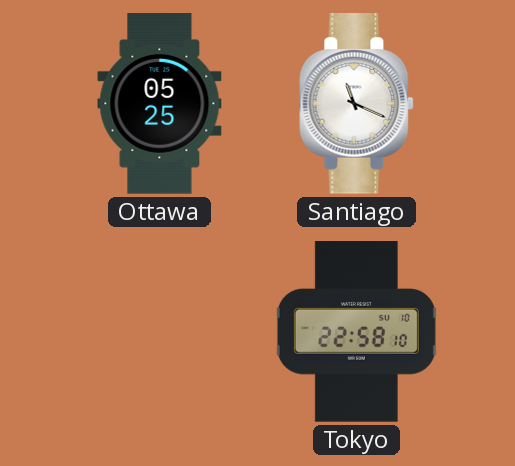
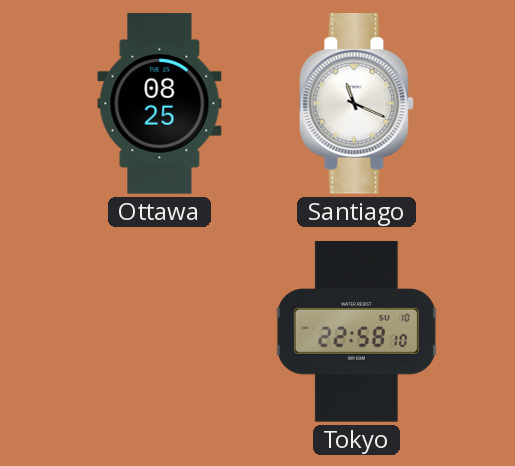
Ottawa: 05:25 -> 08:25
